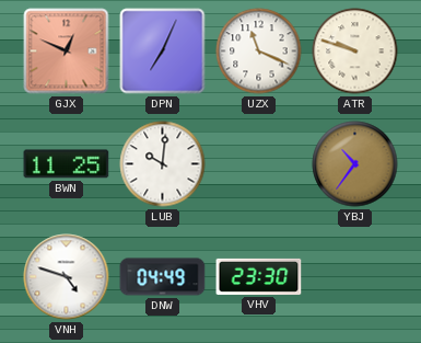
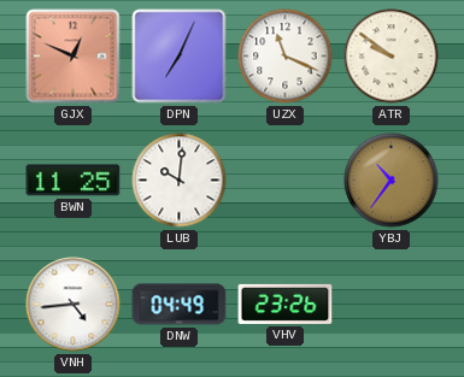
ATR: 9:48 -> 9:51
VNH: 4:48 -> 4:44
VHV: 23:30 -> 23:26
